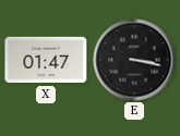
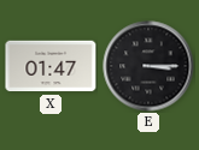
E: 3:17 -> 3:15
